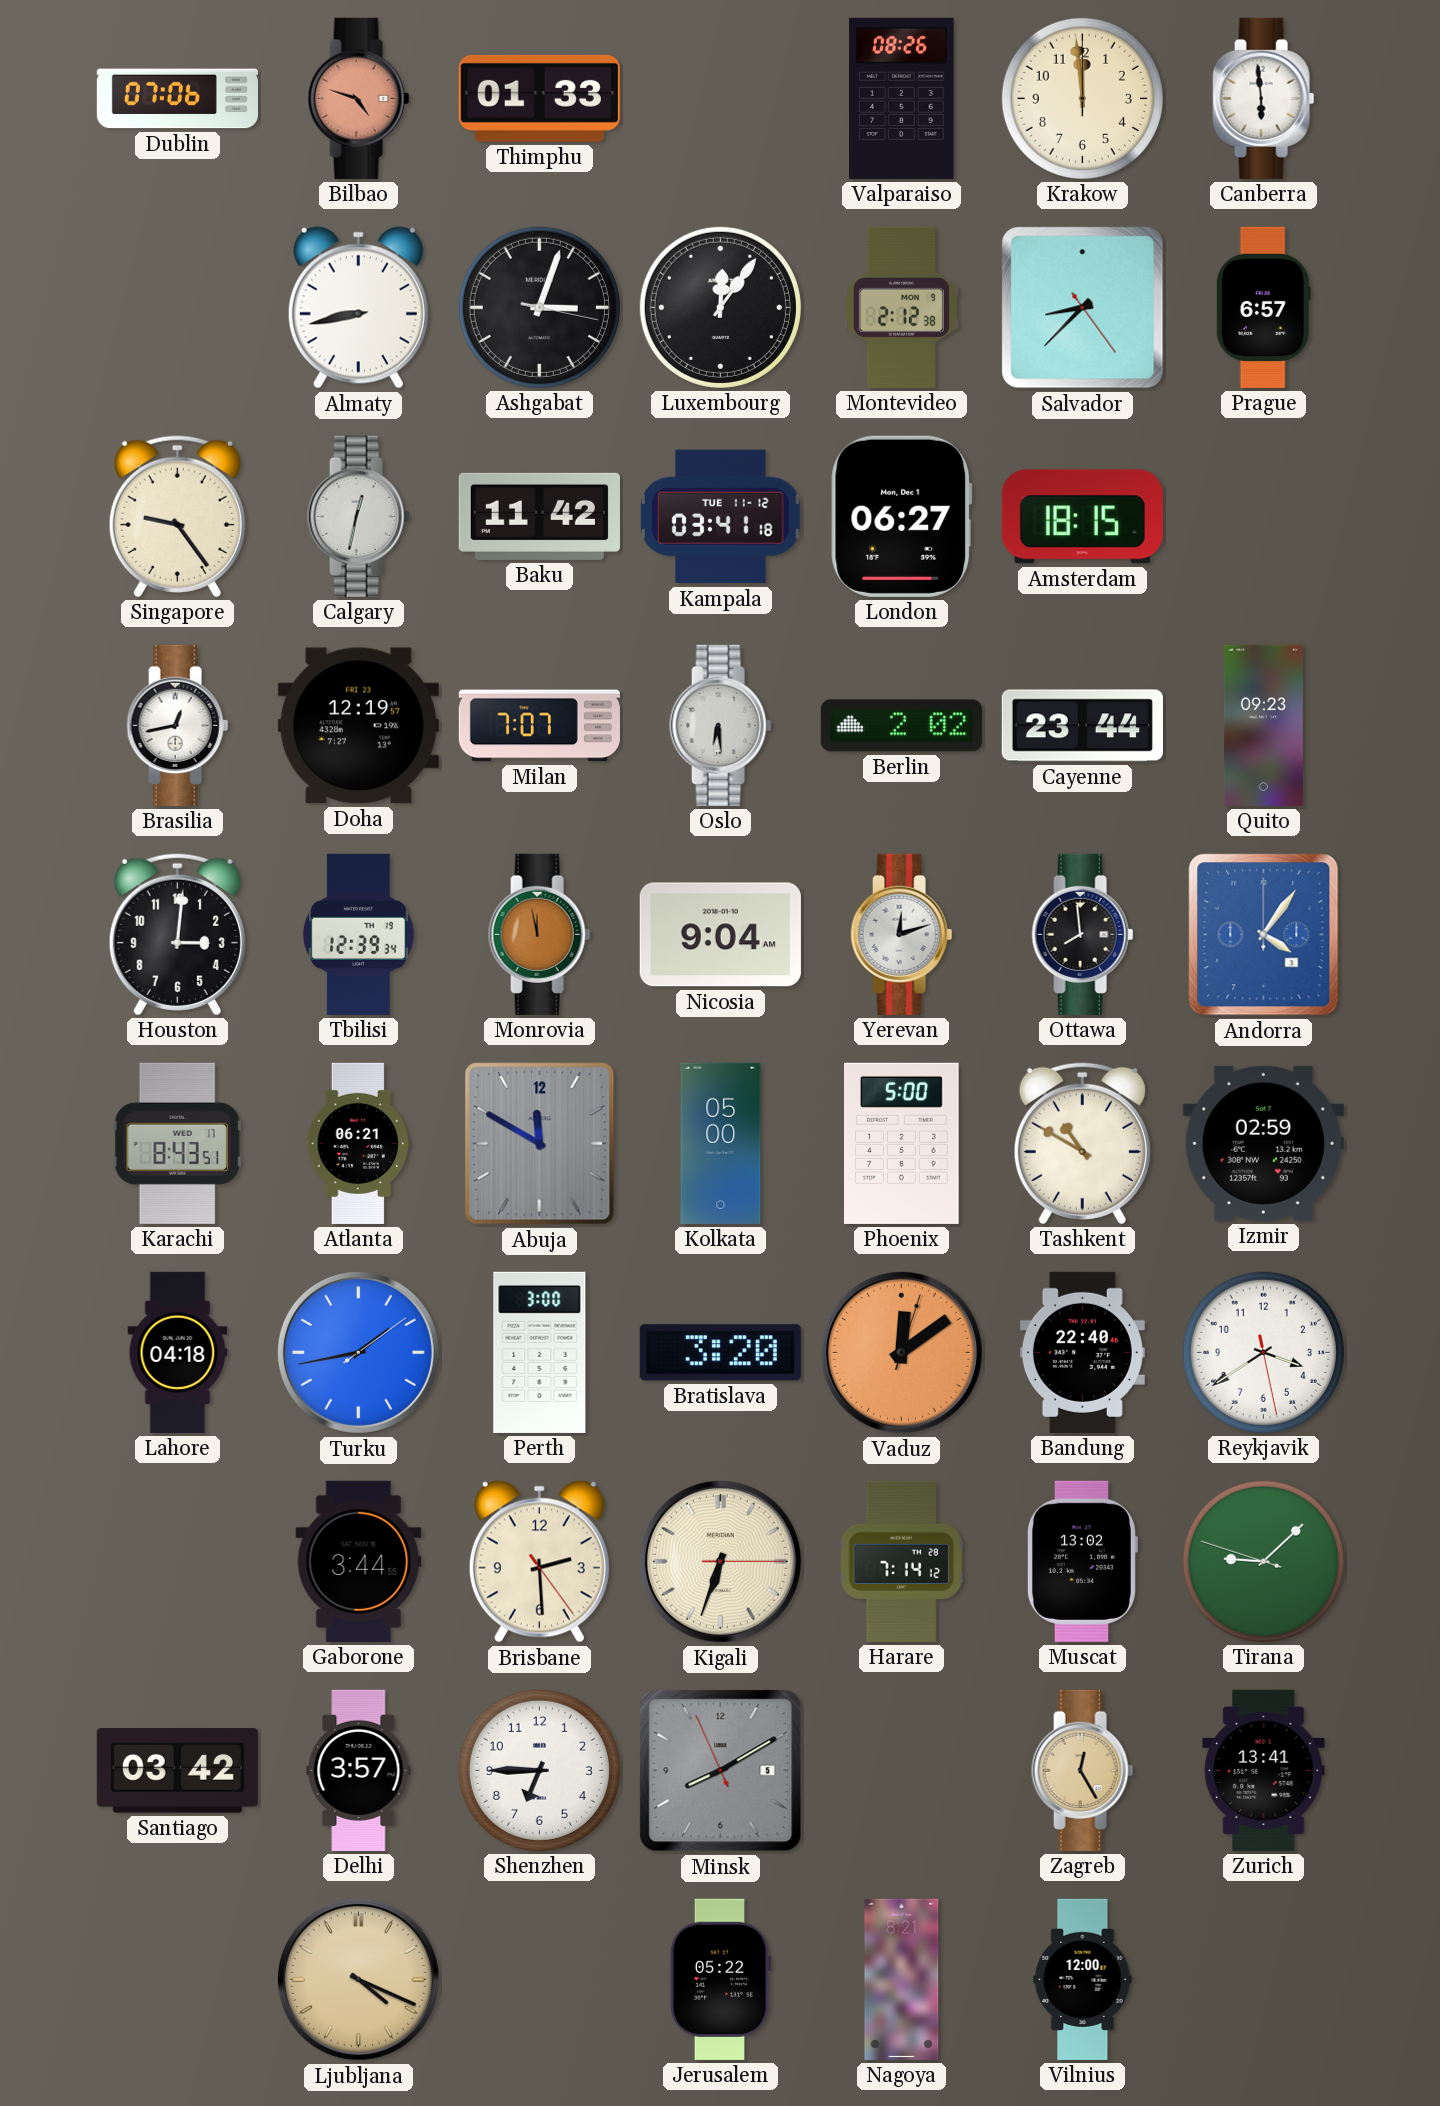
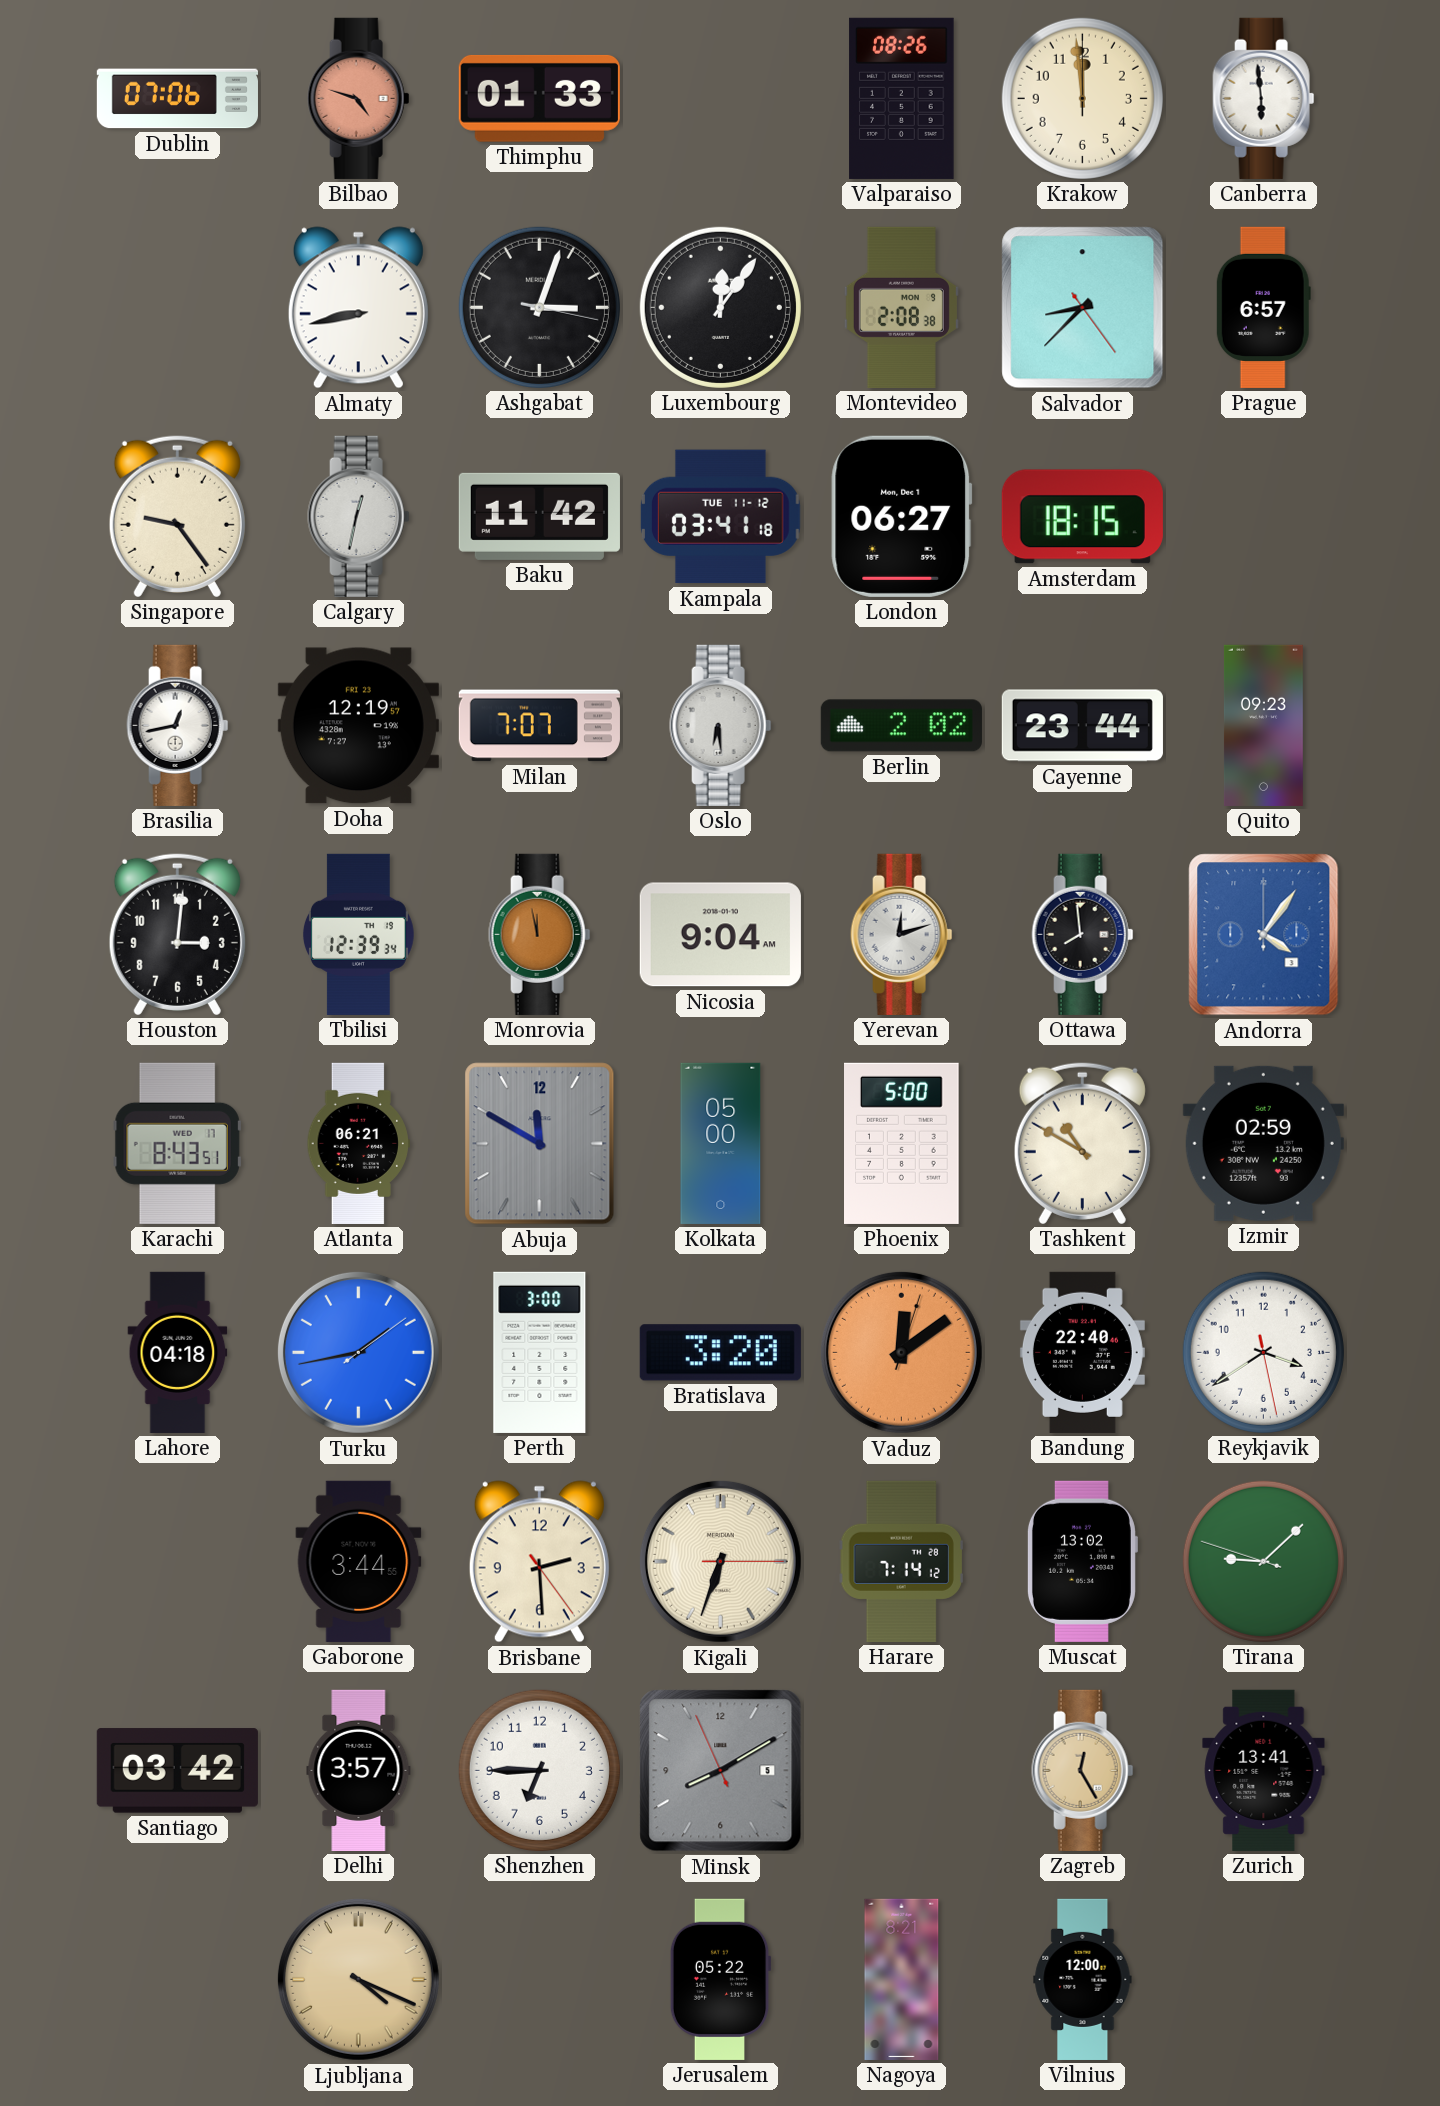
Montevideo: 2:12 -> 2:08
